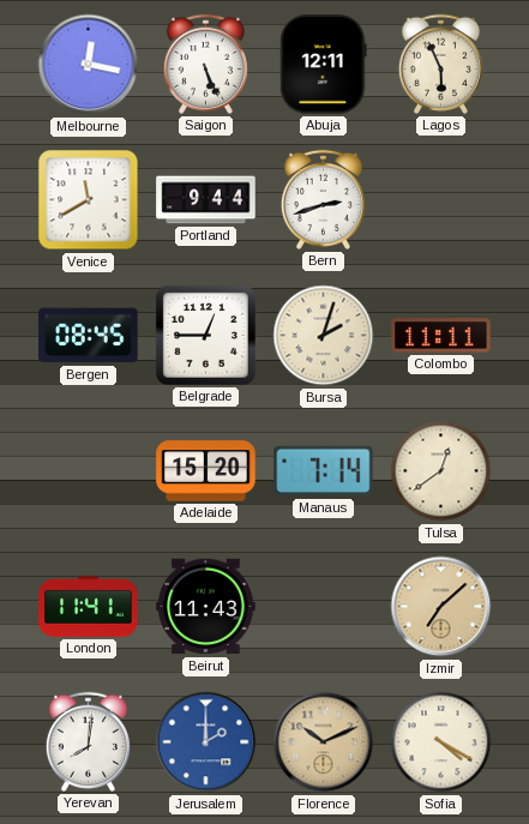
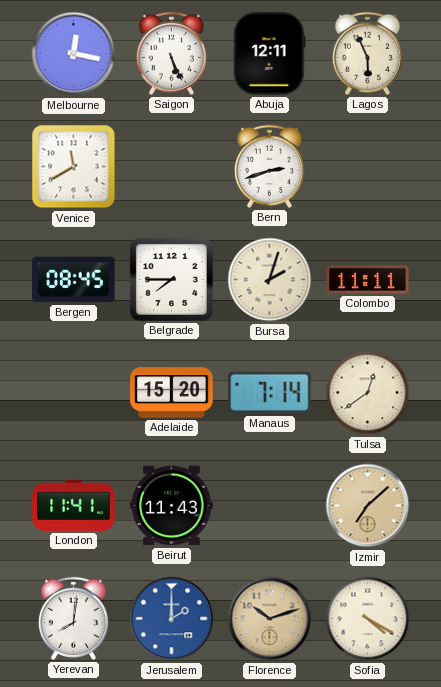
Portland: 9:44 -> none
Belgrade: 12:45 -> 7:45
Florence: 10:11 -> 10:12
